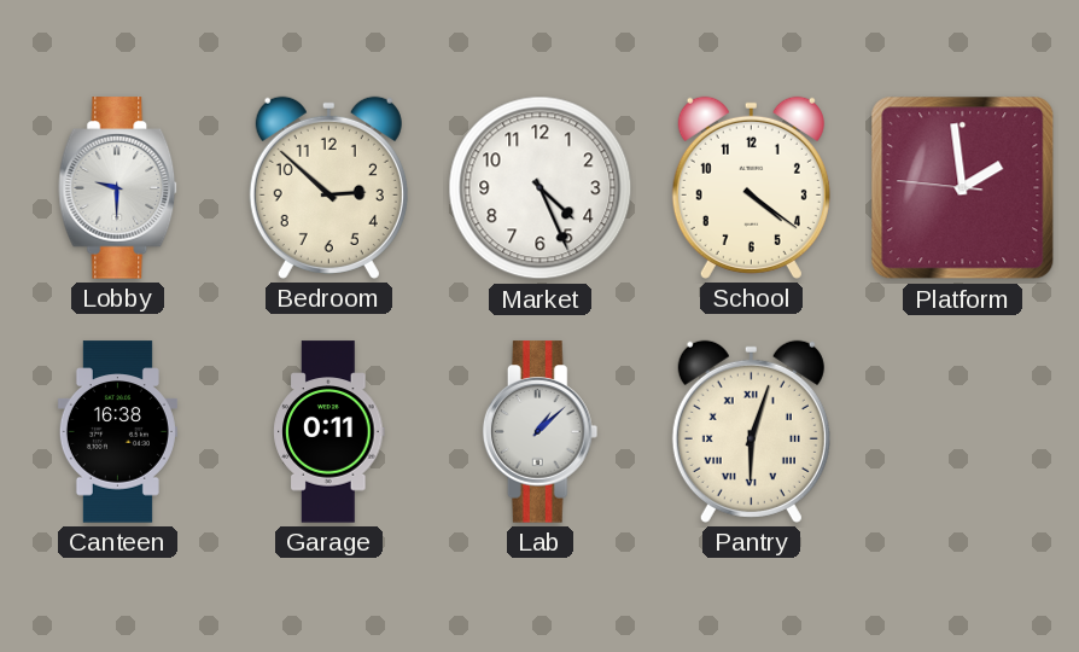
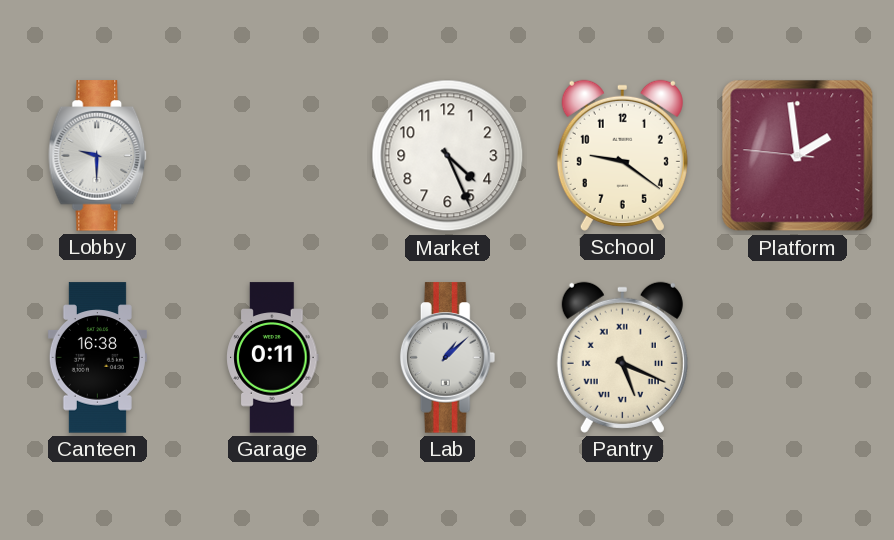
Bedroom: 2:52 -> none
School: 4:21 -> 9:21
Pantry: 6:03 -> 5:19
